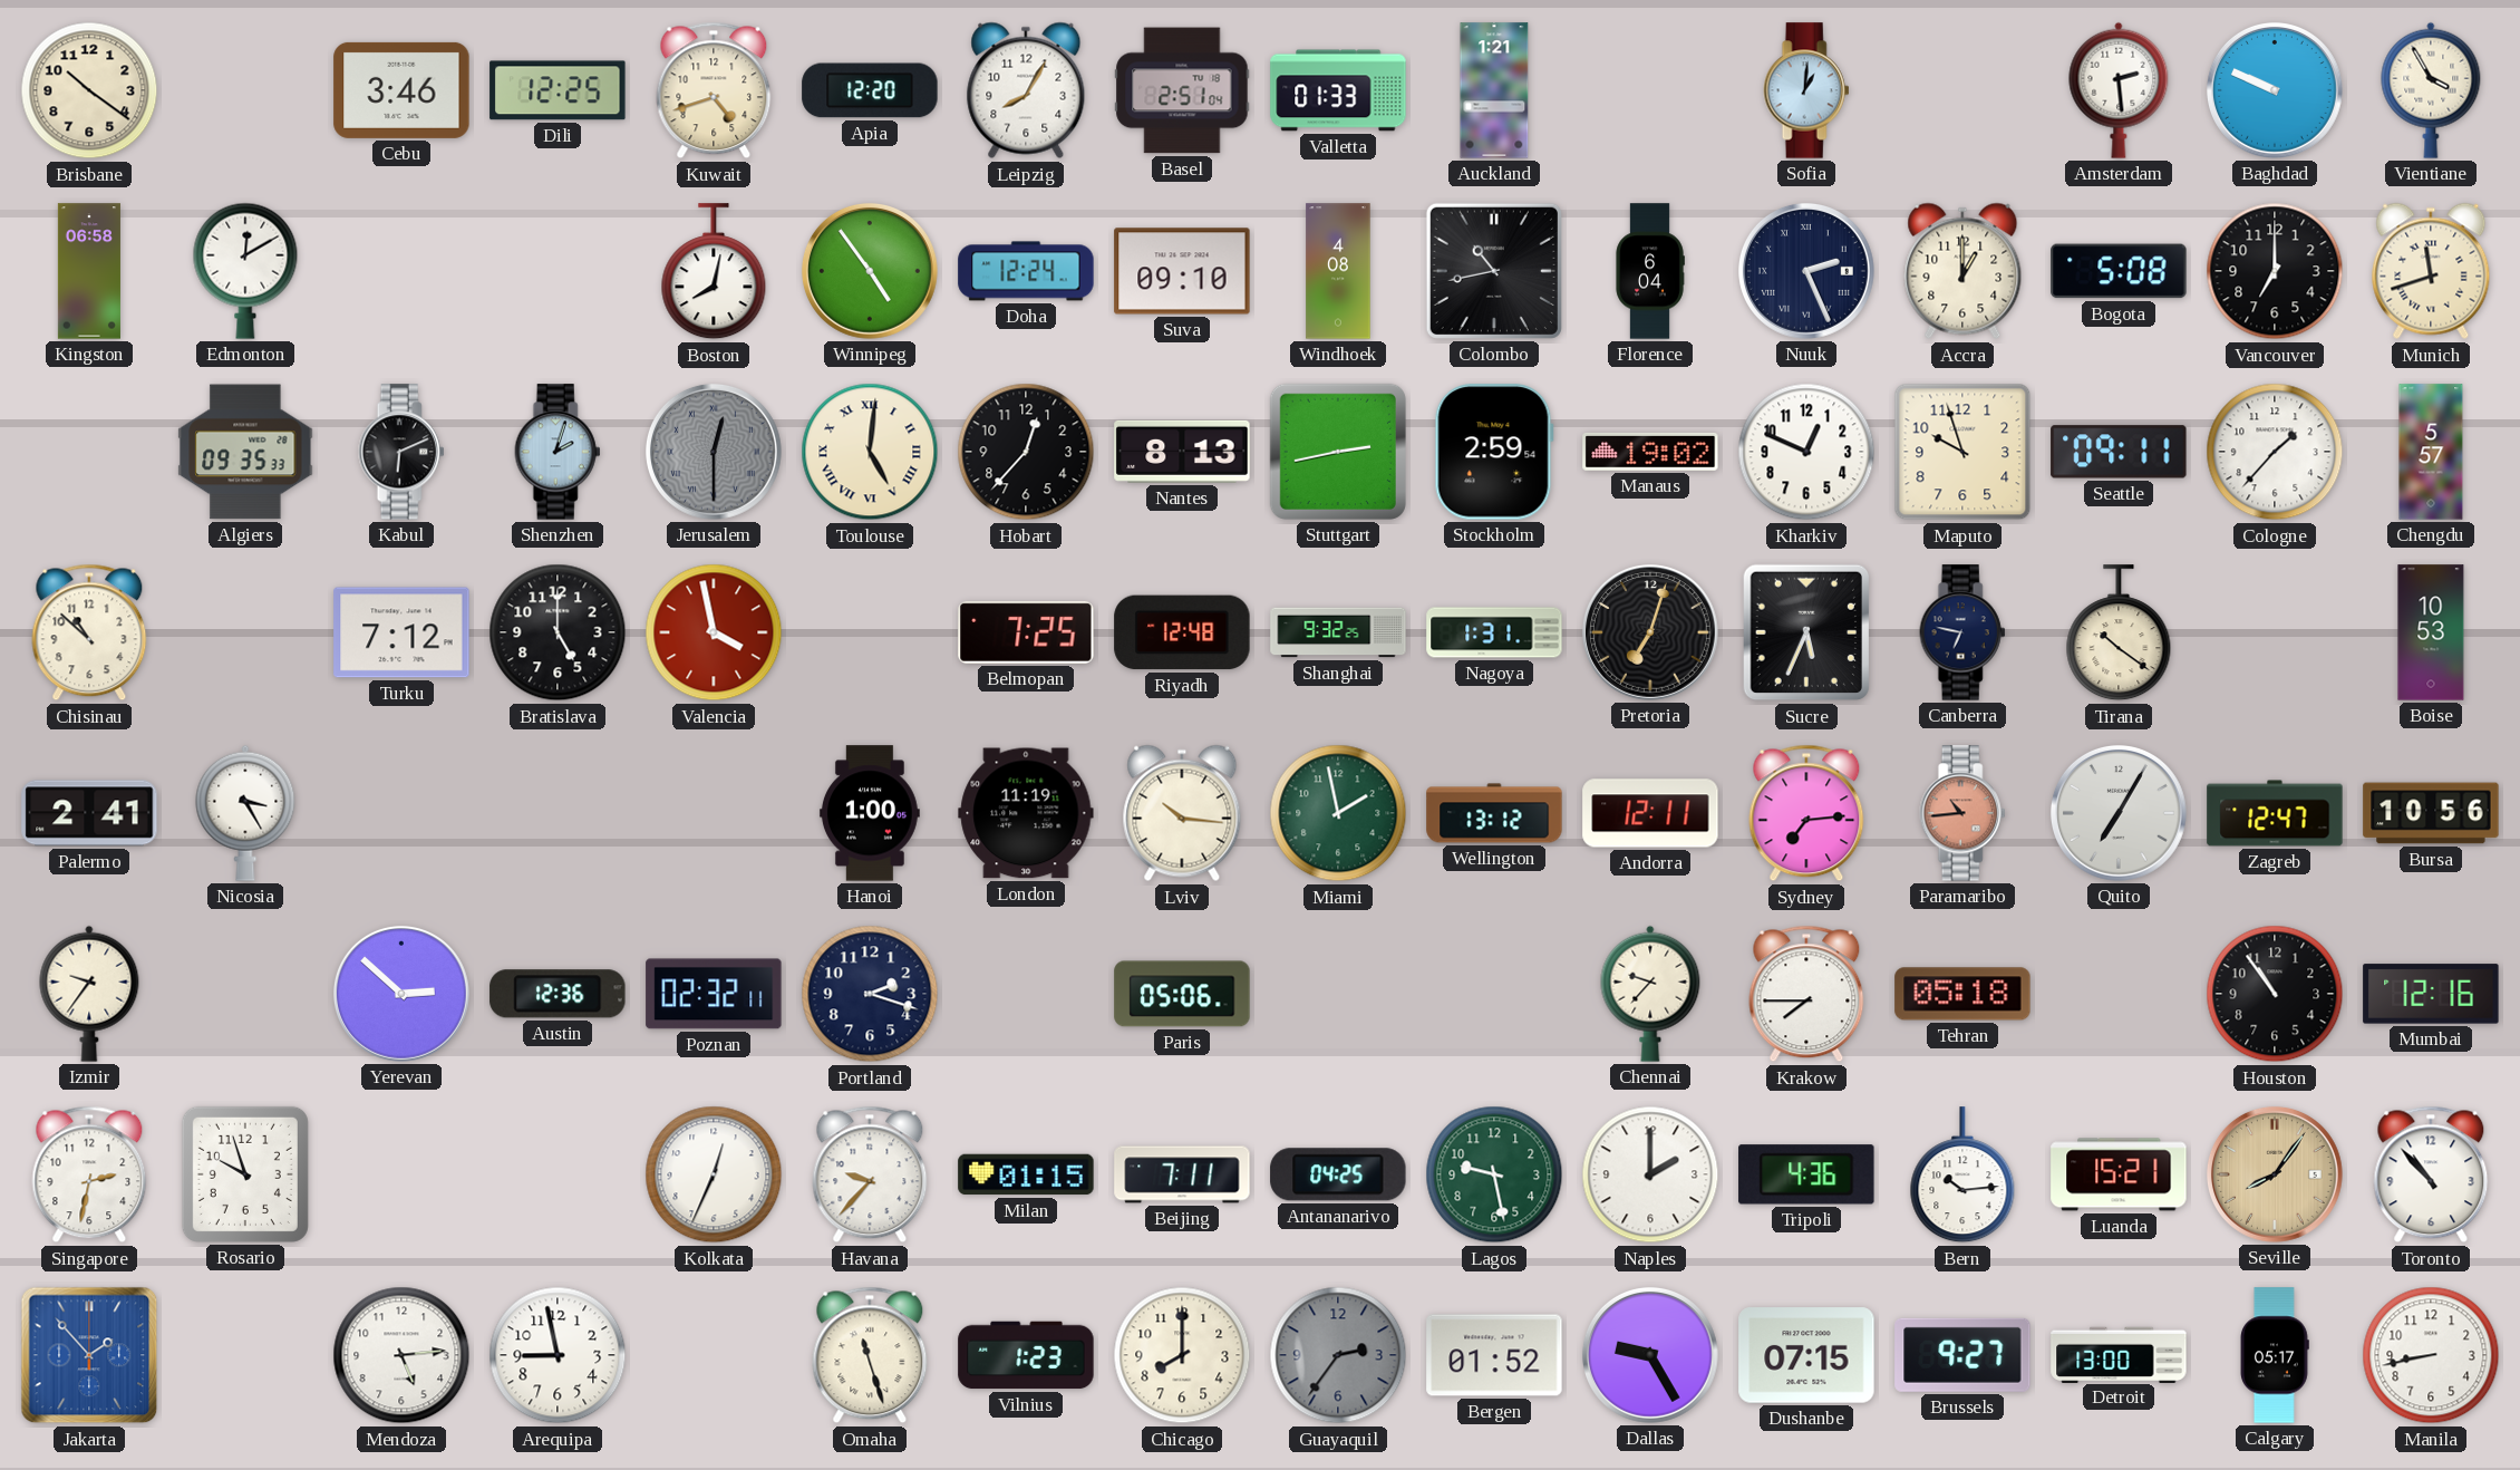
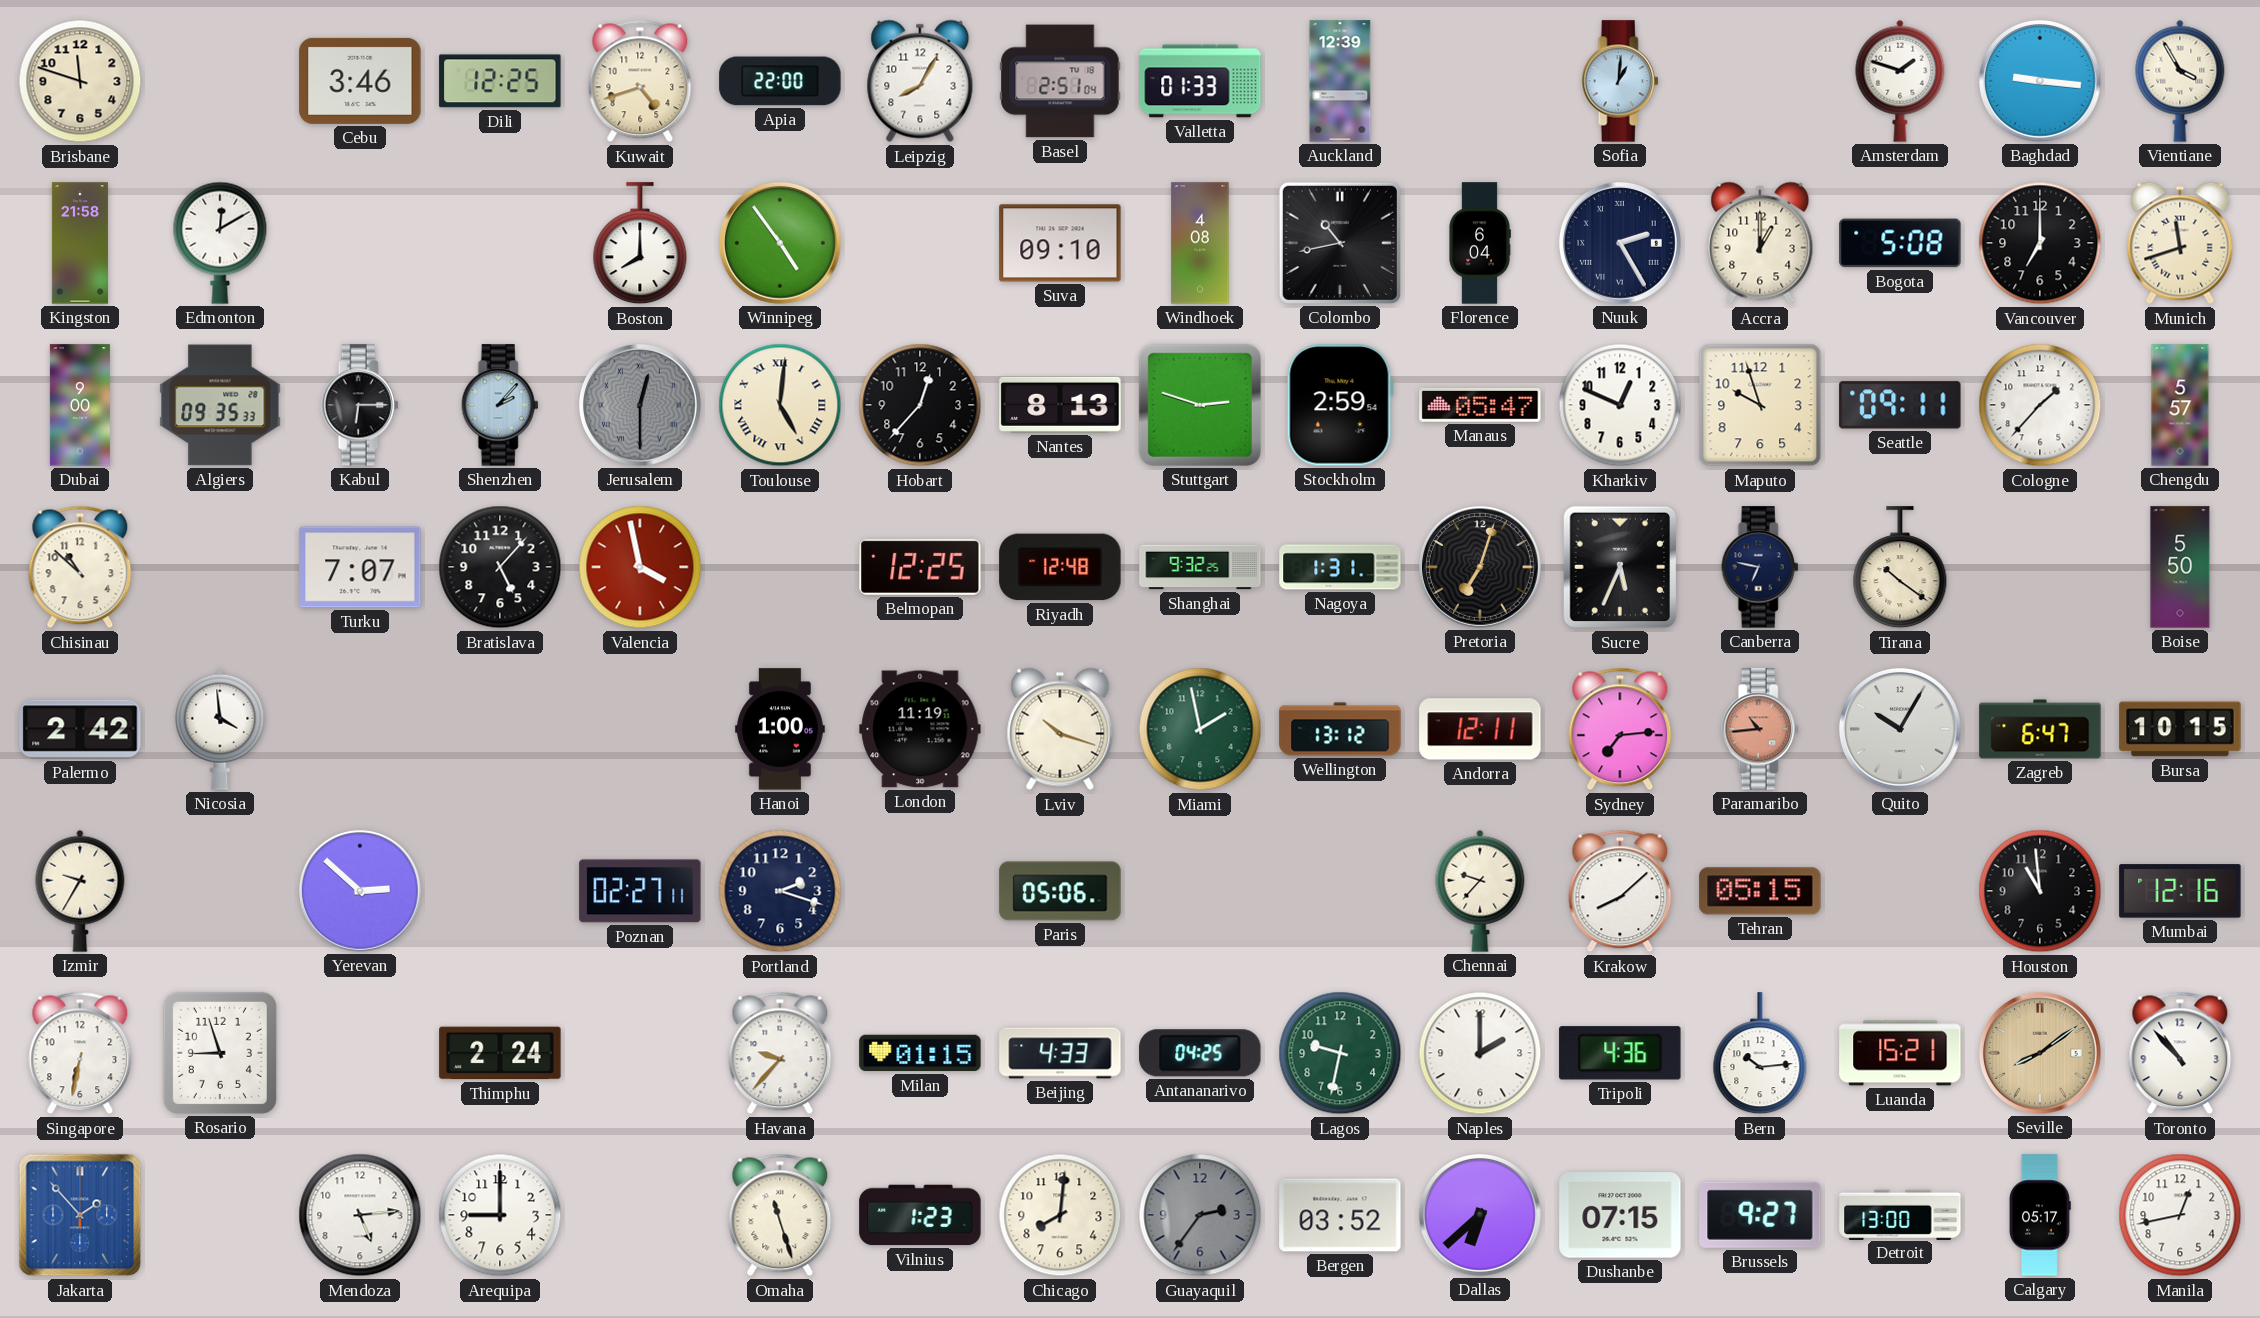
Brisbane: 10:21 -> 11:48
Apia: 12:20 -> 22:00
Auckland: 1:21 -> 12:39
Amsterdam: 2:29 -> 1:48
Baghdad: 9:49 -> 9:16
Kingston: 06:58 -> 21:58
Boston: 8:02 -> 8:00
Doha: 12:24 -> none
Nuuk: 2:26 -> 2:25
Dubai: none -> 9:00
Kabul: 6:11 -> 6:15
Shenzhen: 2:03 -> 2:07
Stuttgart: 2:43 -> 2:48
Manaus: 19:02 -> 05:47
Turku: 7:12 -> 7:07
Bratislava: 5:00 -> 5:07
Belmopan: 7:25 -> 12:25
Boise: 10:53 -> 5:50
Palermo: 2:41 -> 2:42
Nicosia: 3:25 -> 3:59
Lviv: 10:16 -> 10:18
Quito: 7:05 -> 10:05
Zagreb: 12:47 -> 6:47
Bursa: 10:56 -> 10:15
Izmir: 9:36 -> 9:35
Austin: 12:36 -> none
Poznan: 02:32 -> 02:27
Krakow: 7:45 -> 8:08
Tehran: 05:18 -> 05:15
Houston: 10:54 -> 10:59
Singapore: 2:32 -> 6:32
Rosario: 9:57 -> 8:57
Thimphu: none -> 2:24
Kolkata: 12:34 -> none
Beijing: 7:11 -> 4:33
Lagos: 9:28 -> 9:32
Seville: 8:06 -> 8:09
Arequipa: 8:58 -> 9:00
Chicago: 8:00 -> 8:01
Bergen: 01:52 -> 03:52
Dallas: 9:25 -> 6:38
Manila: 8:43 -> 12:43
